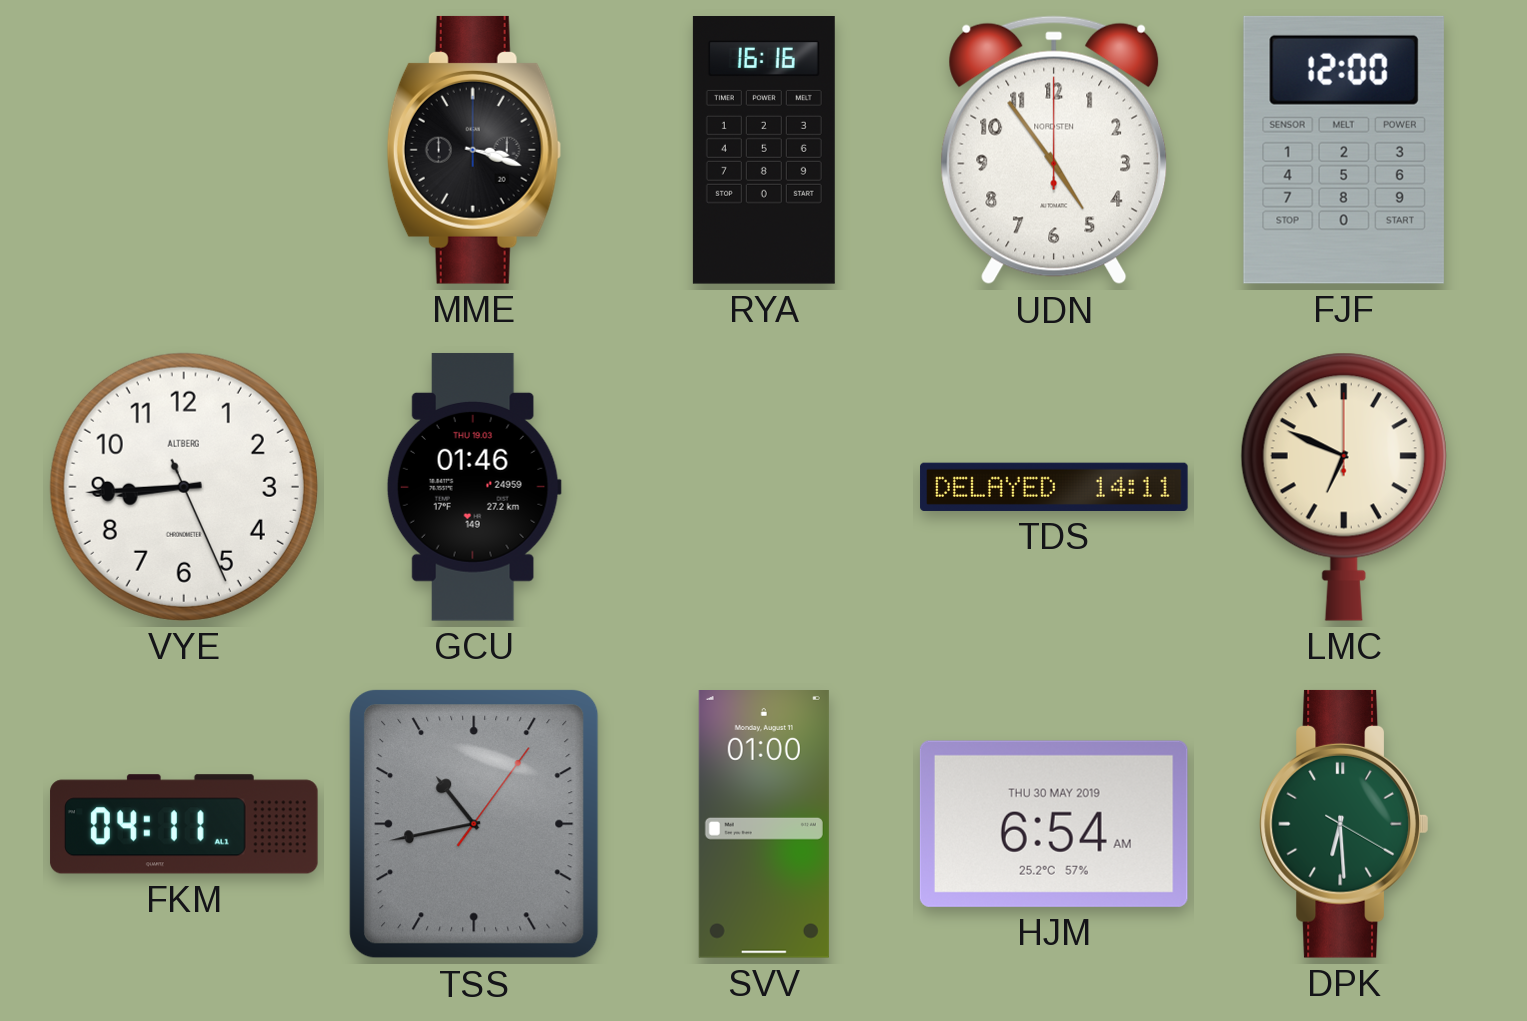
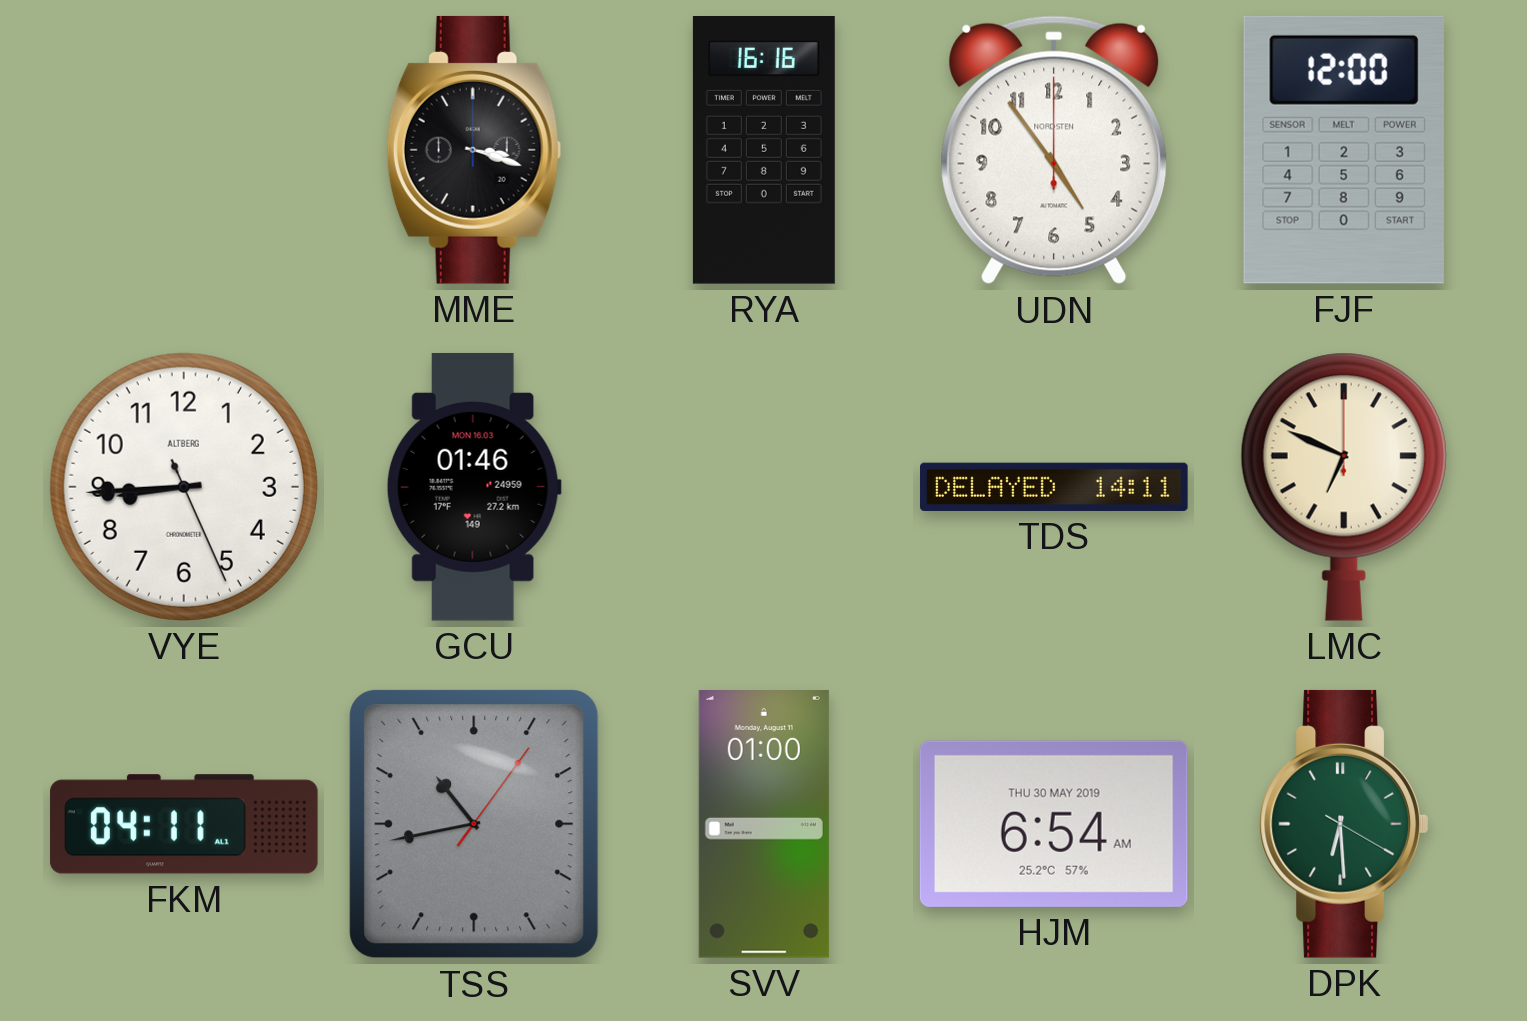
GCU date: THU 19.03 -> MON 16.03
